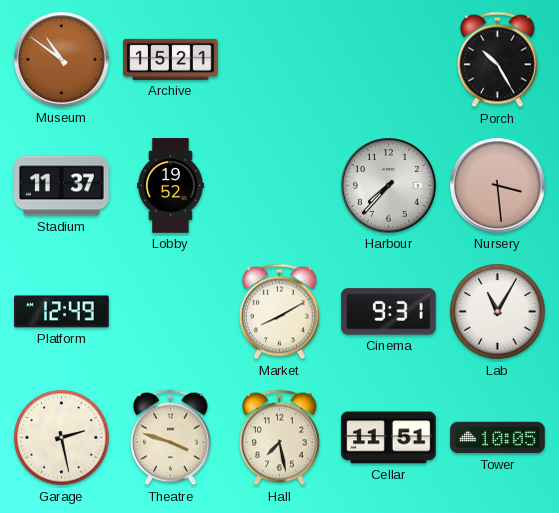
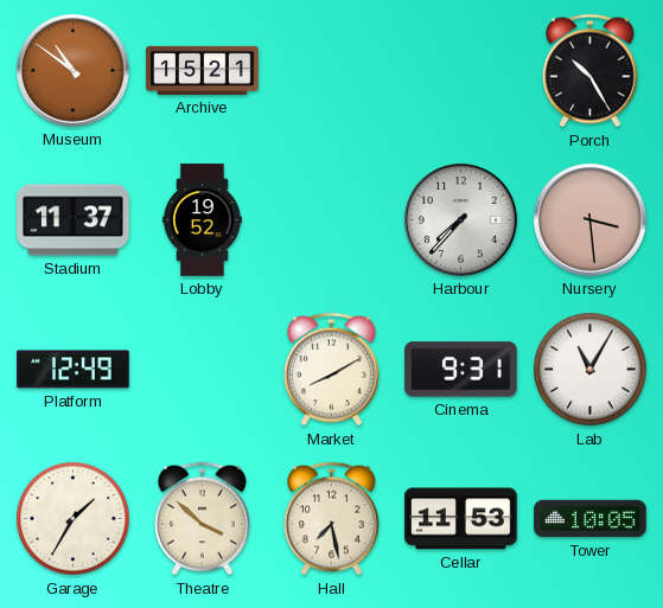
Garage: 2:28 -> 1:35
Theatre: 3:48 -> 3:52
Cellar: 11:51 -> 11:53
